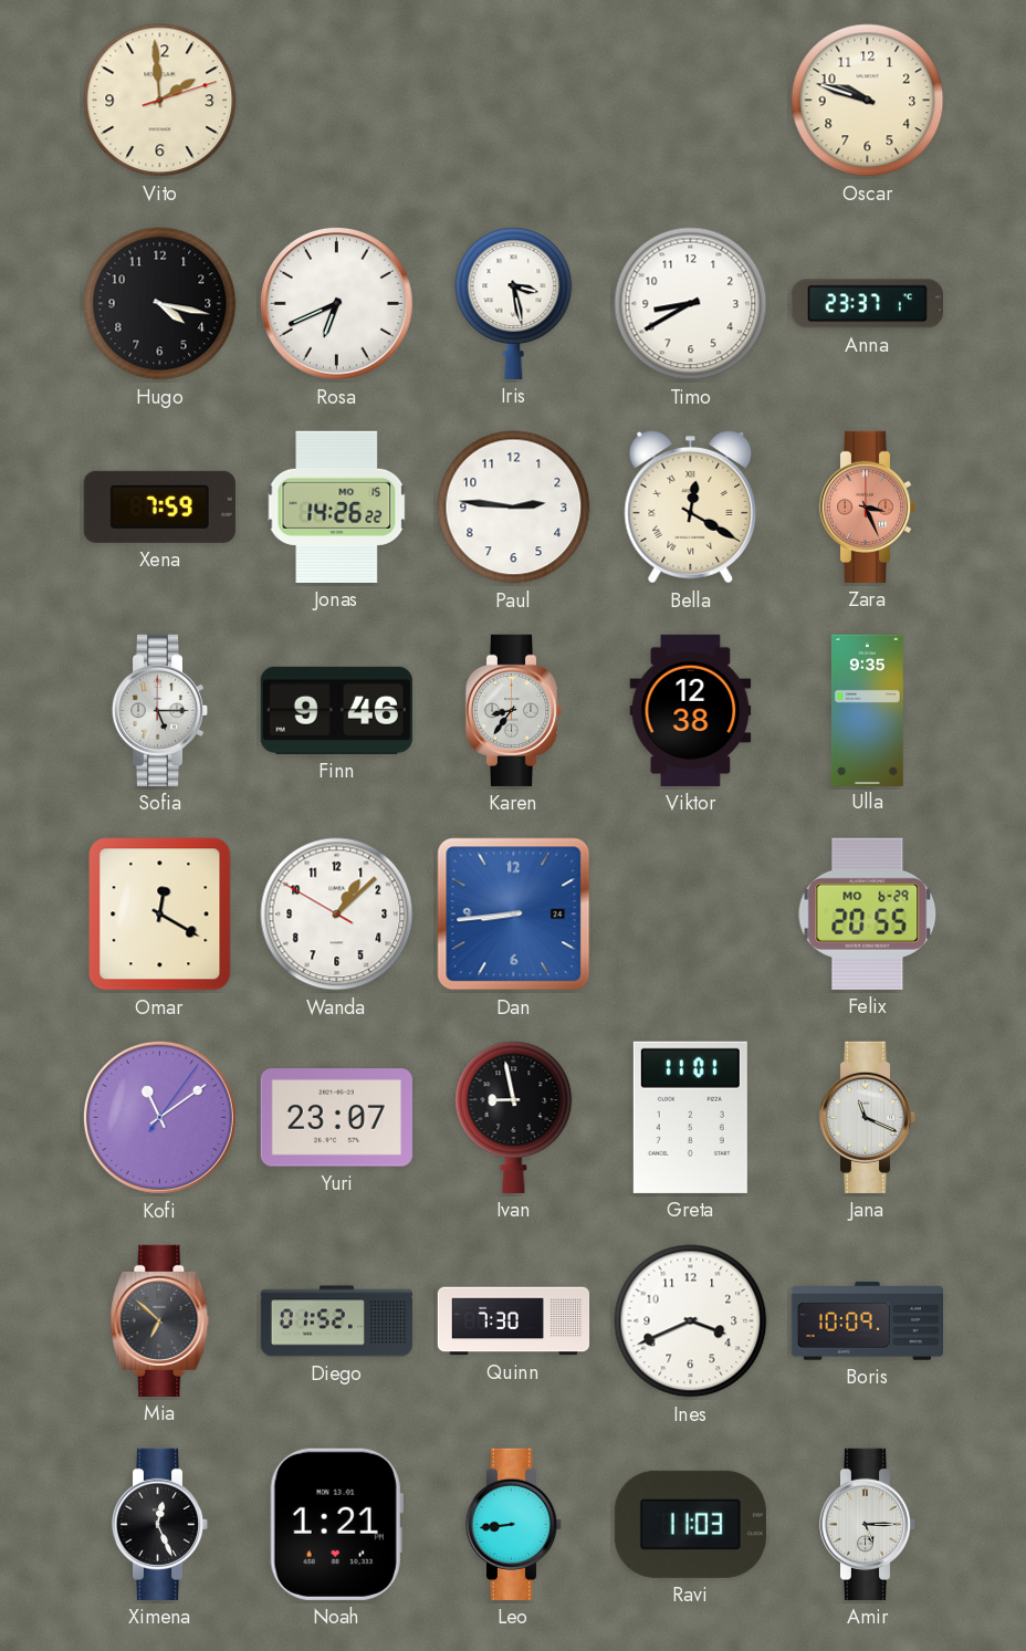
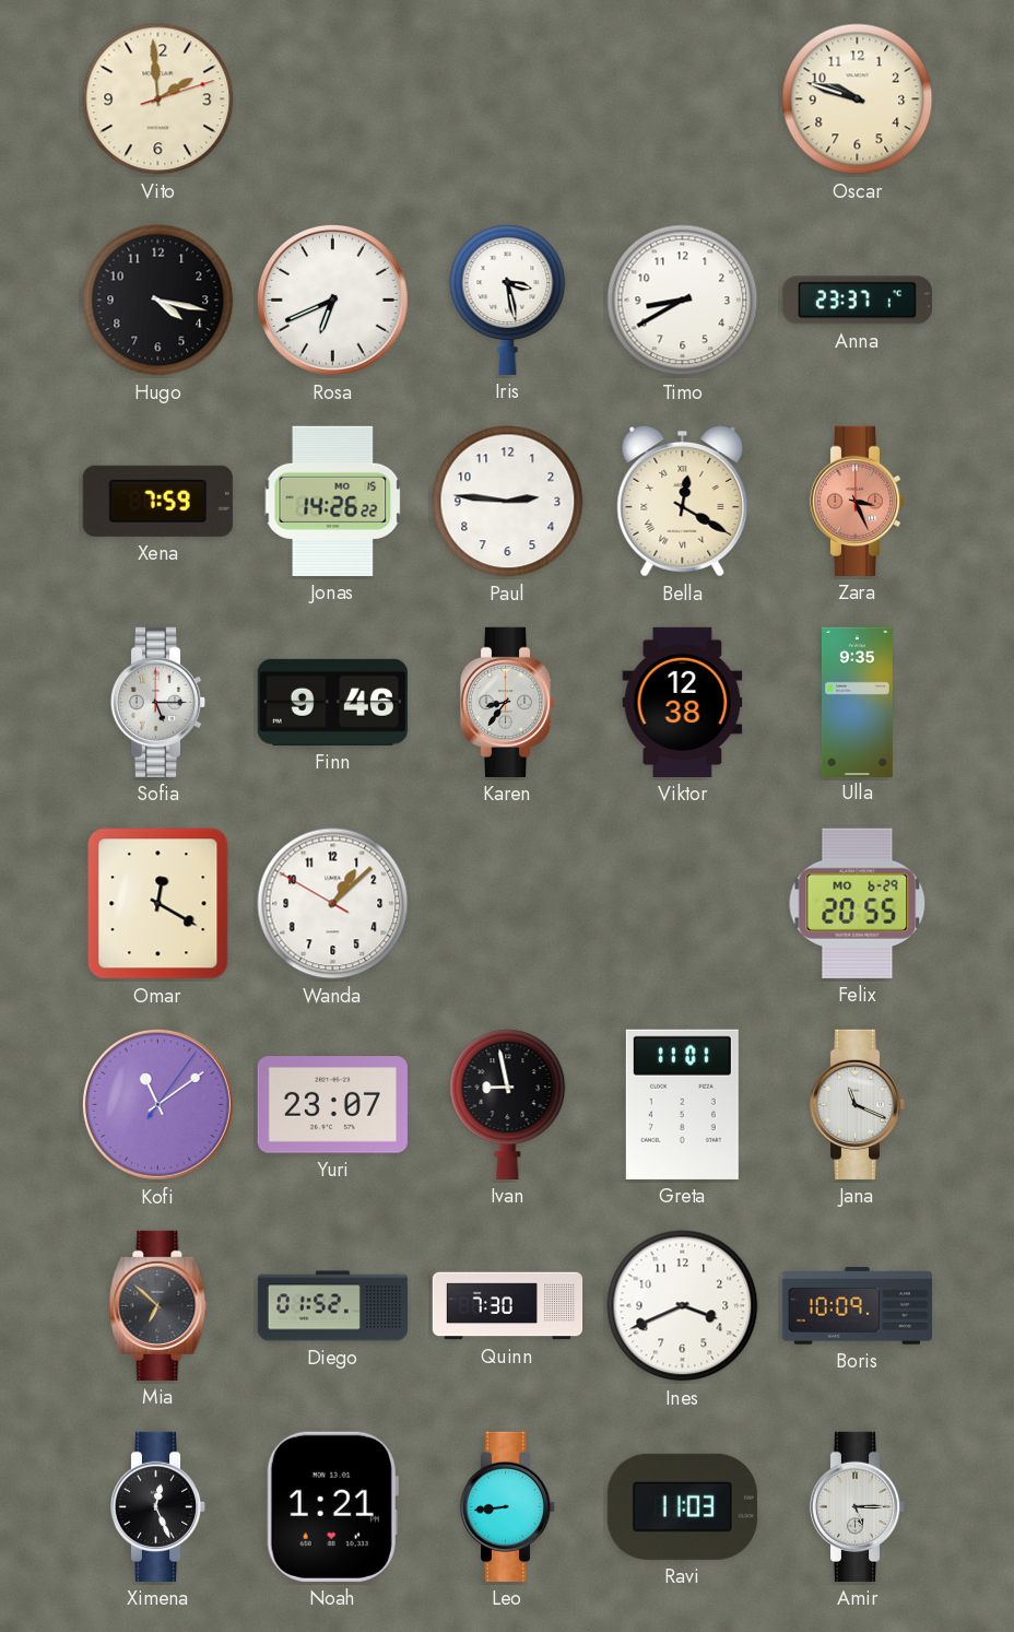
Dan: 8:44 -> none
